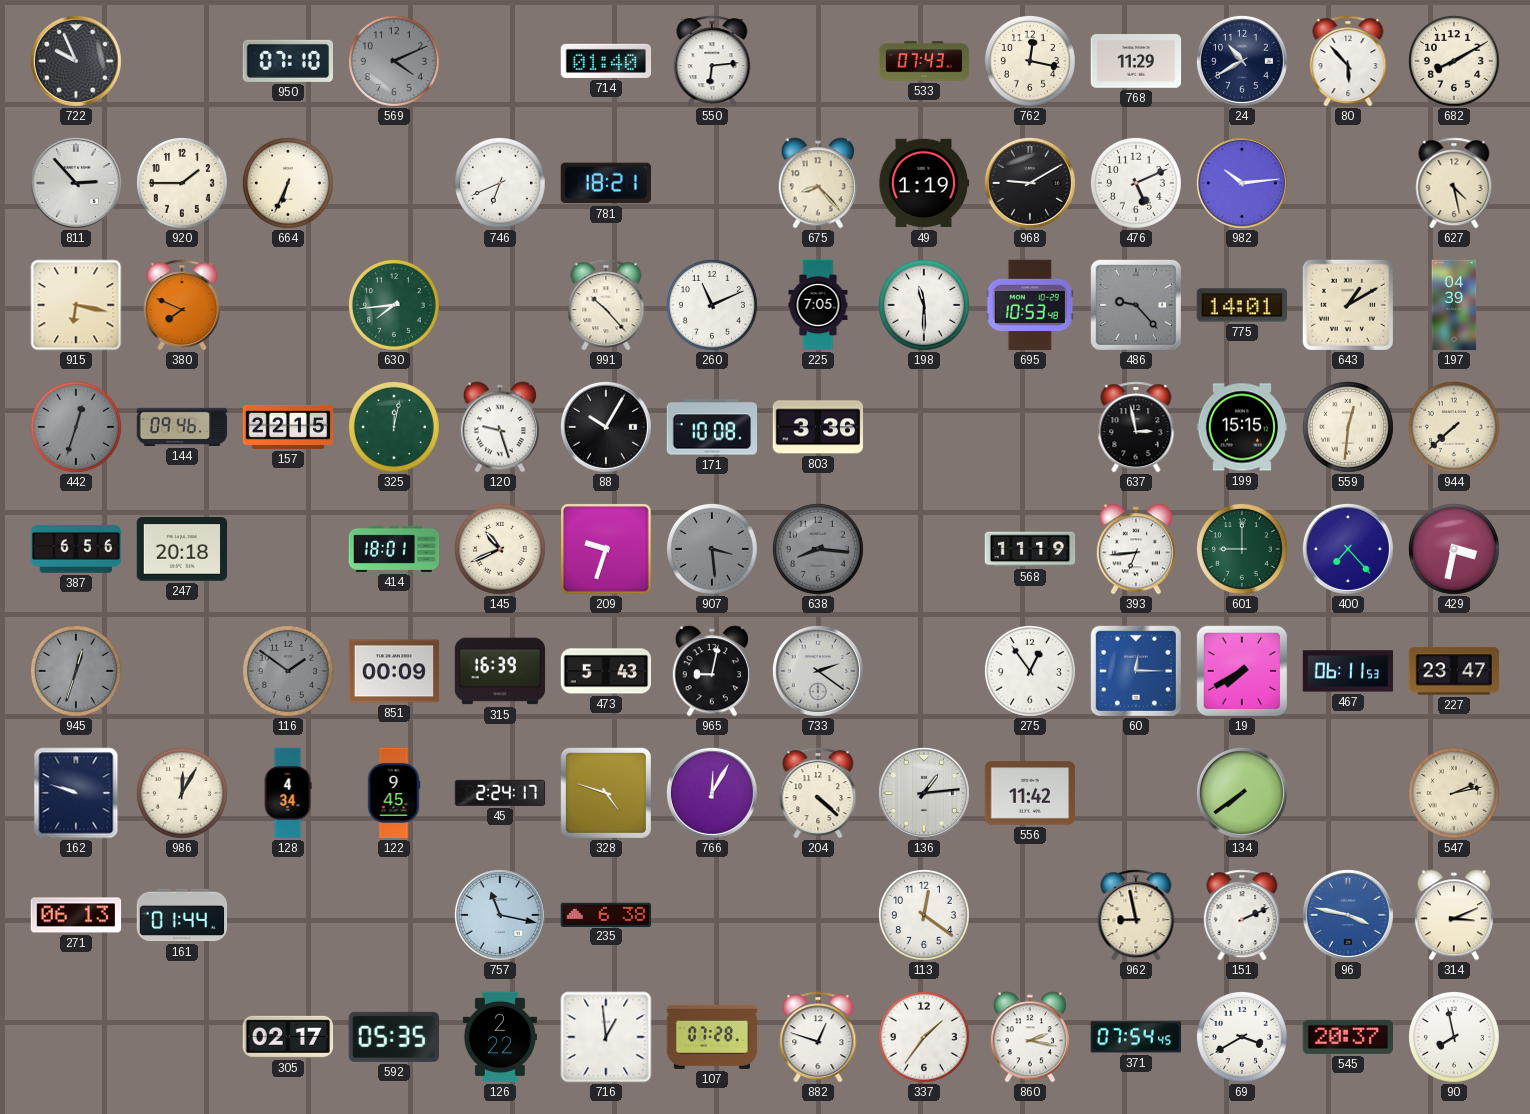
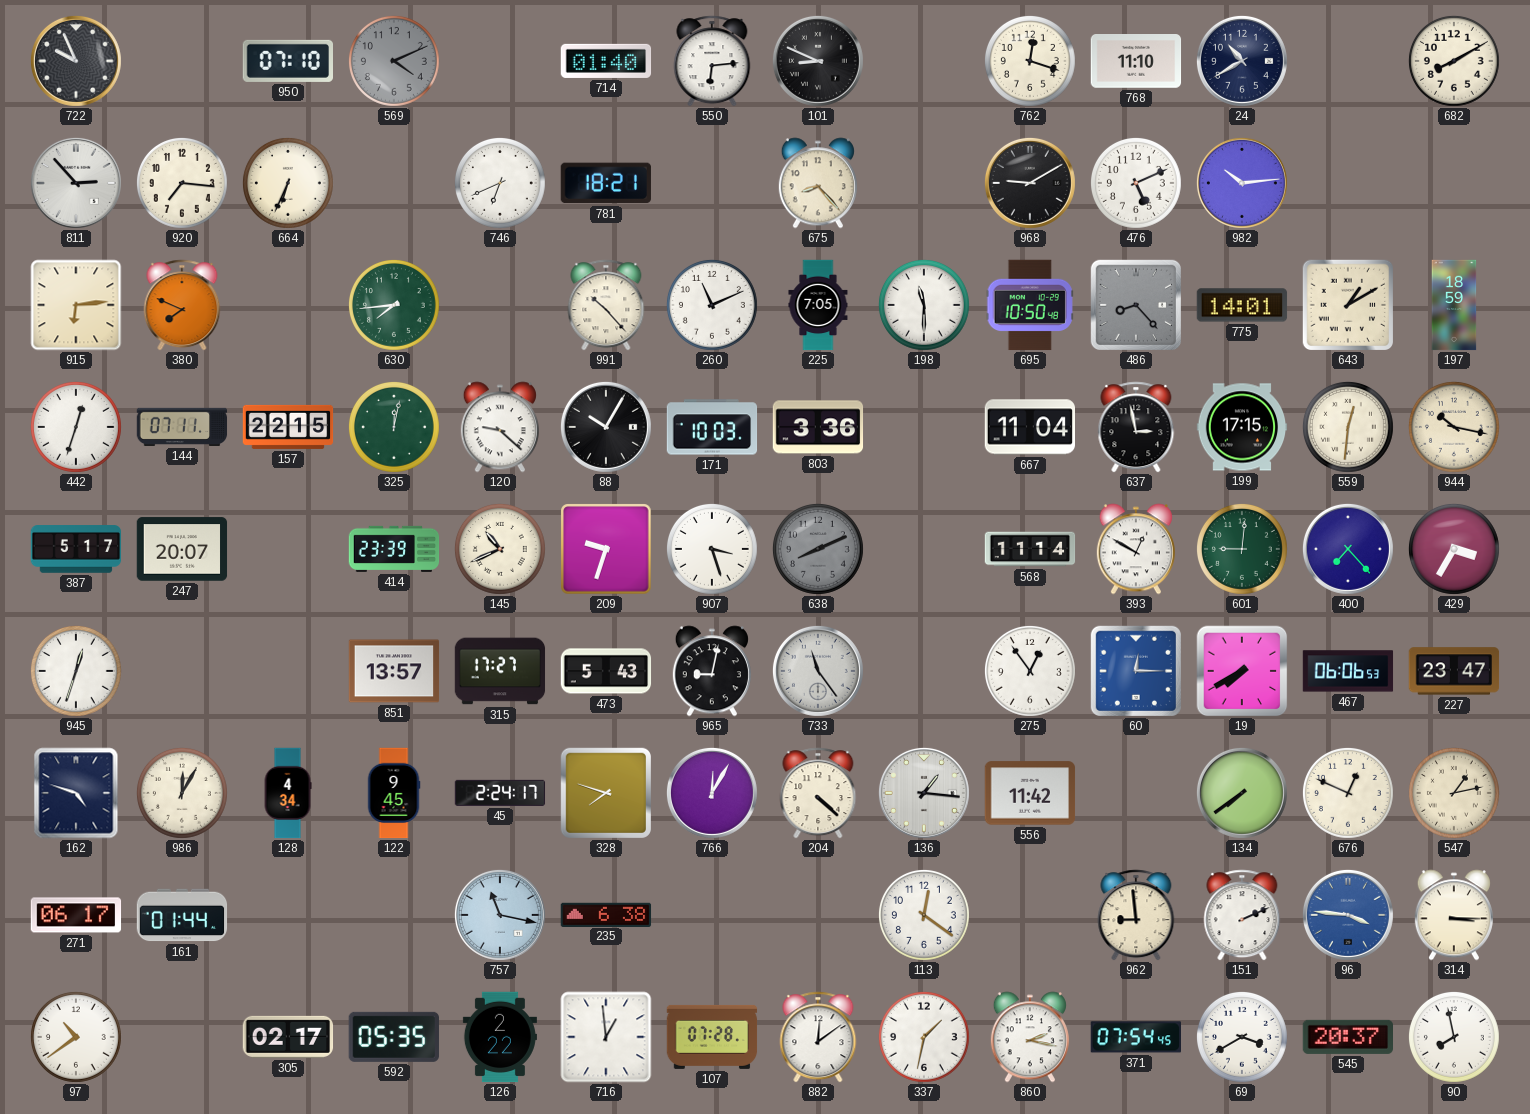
101: none -> 8:49
533: 07:43 -> none
762: 12:17 -> 12:18
768: 11:29 -> 11:10
80: 5:53 -> none
920: 1:45 -> 7:16
49: 1:19 -> none
627: 4:28 -> none
915: 6:17 -> 6:14
695: 10:53 -> 10:50
486: 9:23 -> 8:23
197: 04:39 -> 18:59
442 dial: grey -> white
144: 09:46 -> 07:11
120: 9:27 -> 9:22
171: 10:08 -> 10:03
667: none -> 11:04
199: 15:15 -> 17:15
944: 7:38 -> 10:17
387: 6:56 -> 5:17
247: 20:18 -> 20:07
414: 18:01 -> 23:39
907: 3:29 -> 3:27
907 dial: grey -> white
638: 8:16 -> 8:11
568: 11:19 -> 11:14
393: 6:44 -> 12:50
601: 9:00 -> 9:01
429: 3:32 -> 3:35
945 dial: grey -> white
116: 1:51 -> none
851: 00:09 -> 13:57
315: 16:39 -> 17:27
733: 2:21 -> 11:24
467: 06:11 -> 06:06
162: 9:48 -> 4:48
328: 4:48 -> 7:48
136: 1:14 -> 1:16
676: none -> 12:49
547: 2:13 -> 1:13
271: 06:13 -> 06:17
962: 8:58 -> 8:59
96: 3:47 -> 3:46
314: 3:11 -> 3:15
97: none -> 10:39
882: 12:48 -> 12:09
337: 1:36 -> 1:32
